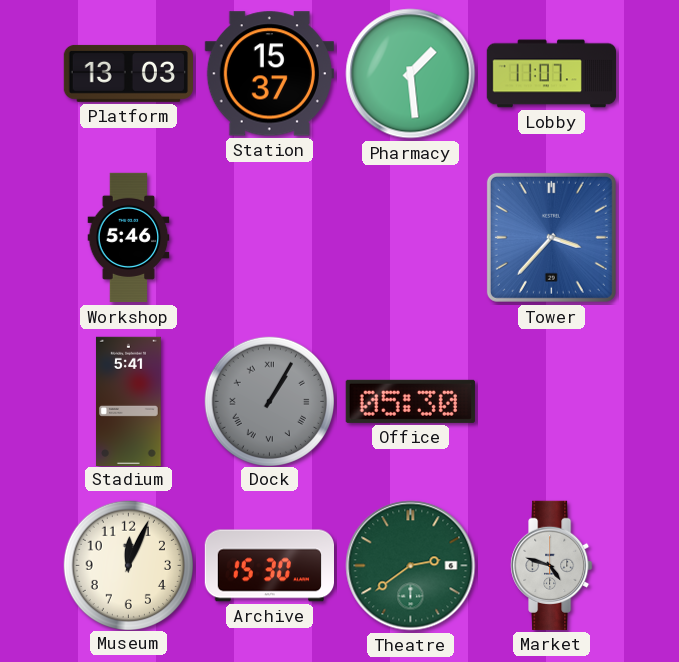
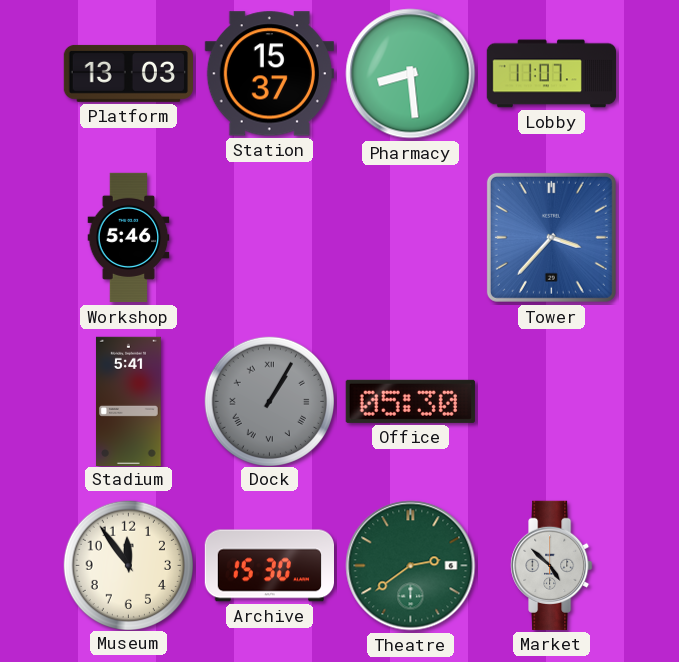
Pharmacy: 1:29 -> 8:29
Museum: 12:04 -> 11:54
Market: 4:48 -> 4:52
